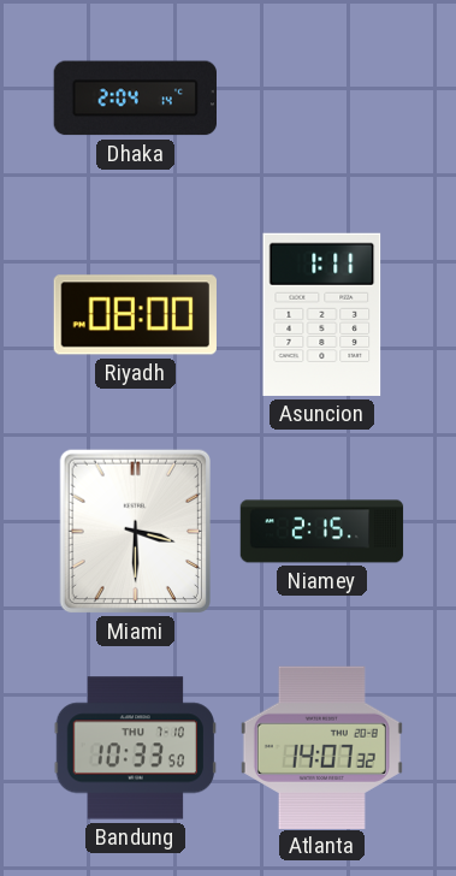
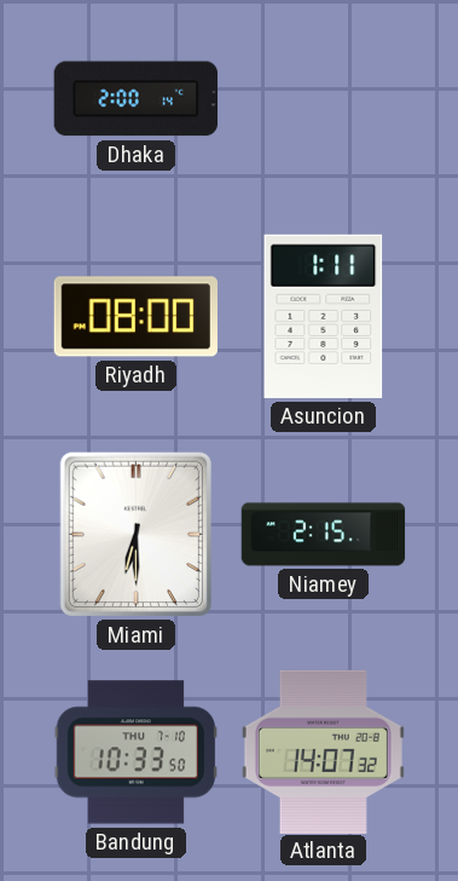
Dhaka: 2:04 -> 2:00
Miami: 3:30 -> 6:30
